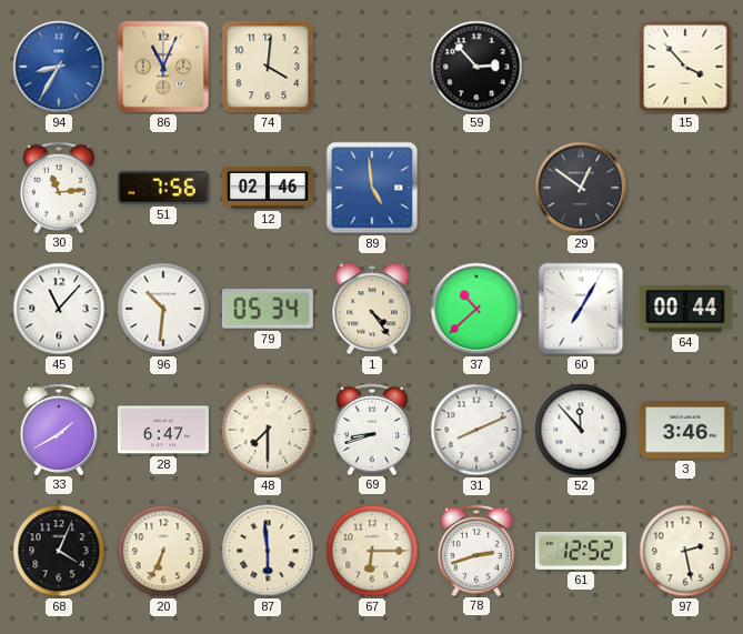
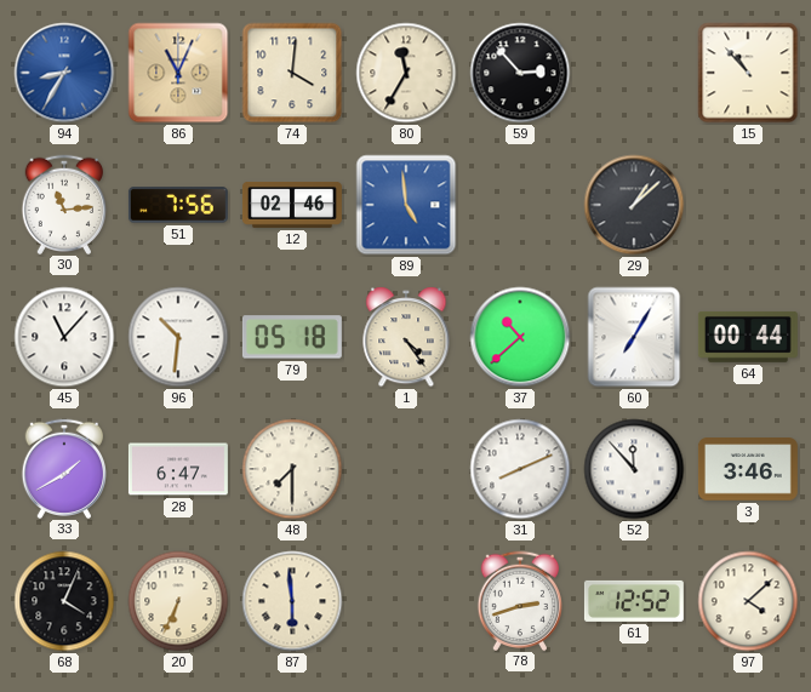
80: none -> 11:35
15: 3:53 -> 10:53
29: 12:51 -> 1:08
79: 05:34 -> 05:18
69: 8:42 -> none
67: 6:15 -> none
97: 2:28 -> 4:08
